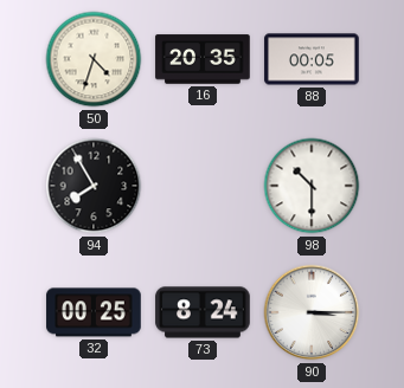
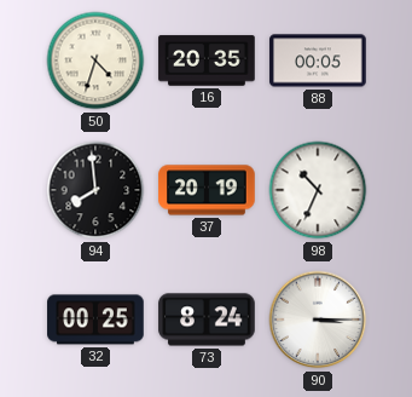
94: 7:55 -> 7:59
37: none -> 20:19
98: 10:30 -> 10:34
